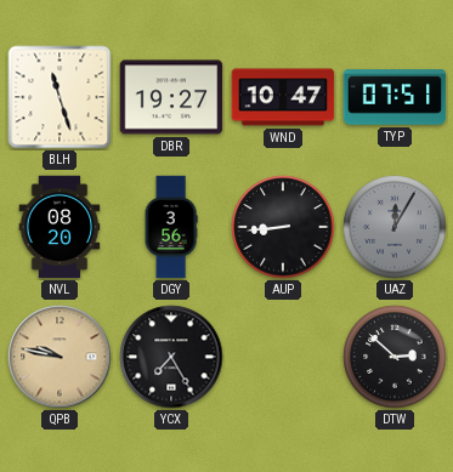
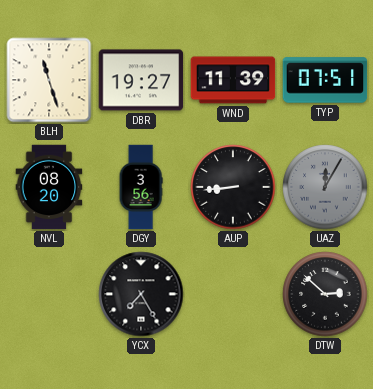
WND: 10:47 -> 11:39
QPB: 9:47 -> none
